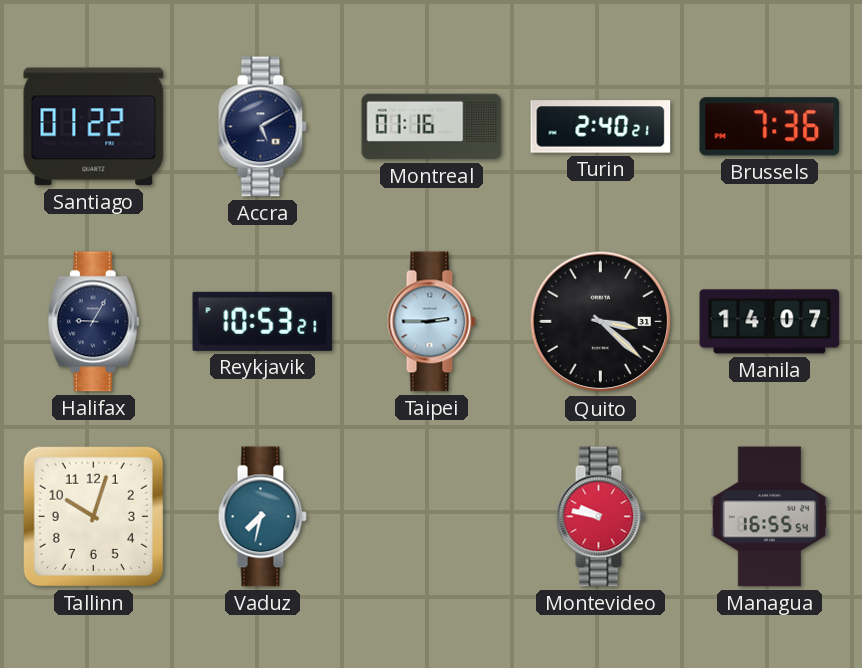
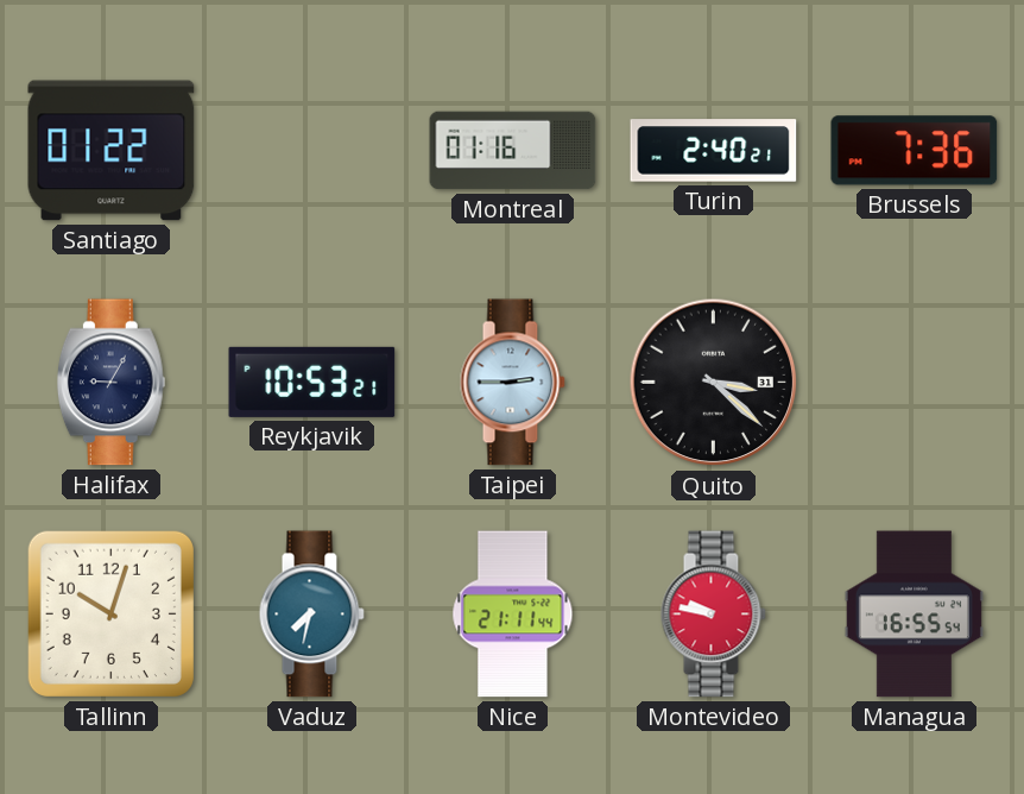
Accra: 5:10 -> none
Manila: 14:07 -> none
Nice: none -> 21:11
